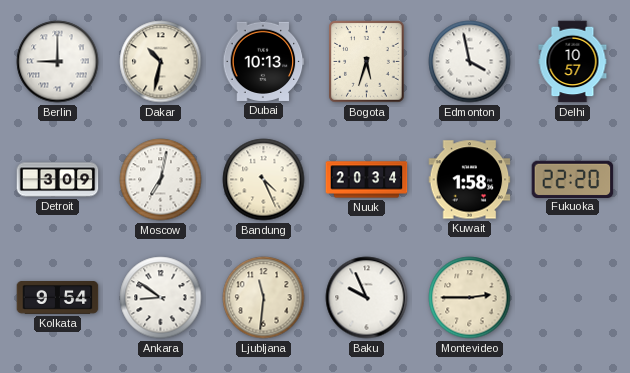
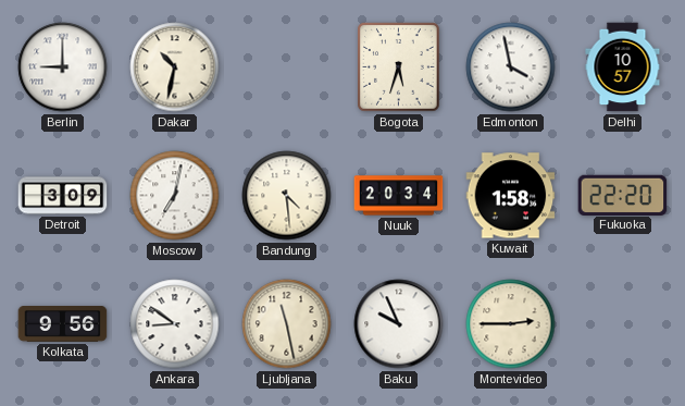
Dubai: 10:13 -> none
Bandung: 4:26 -> 4:29
Kolkata: 9:54 -> 9:56
Ljubljana: 11:31 -> 11:28
